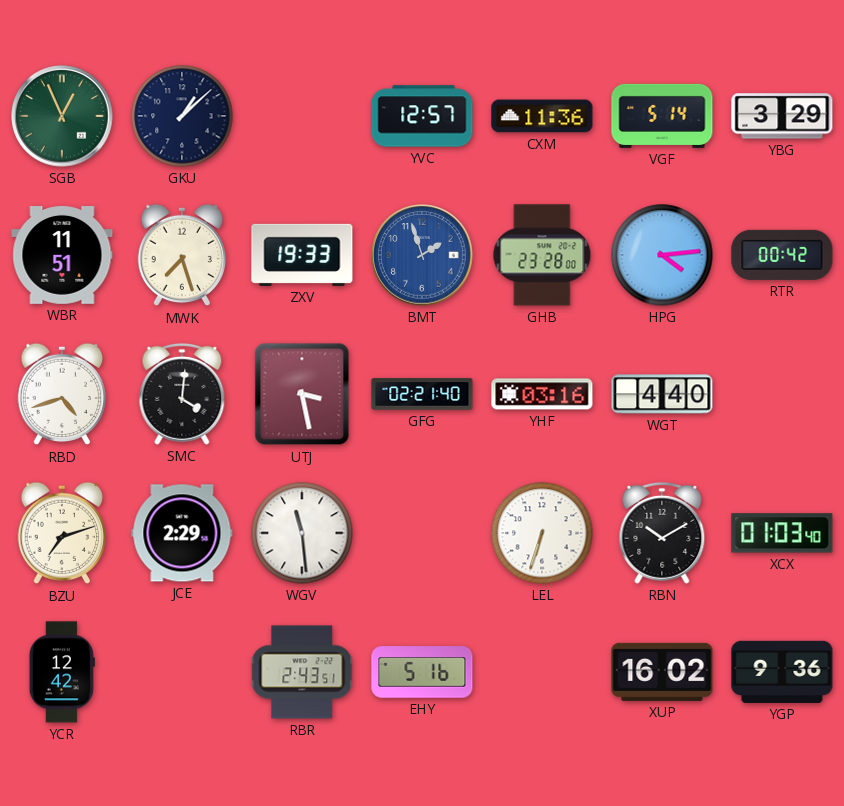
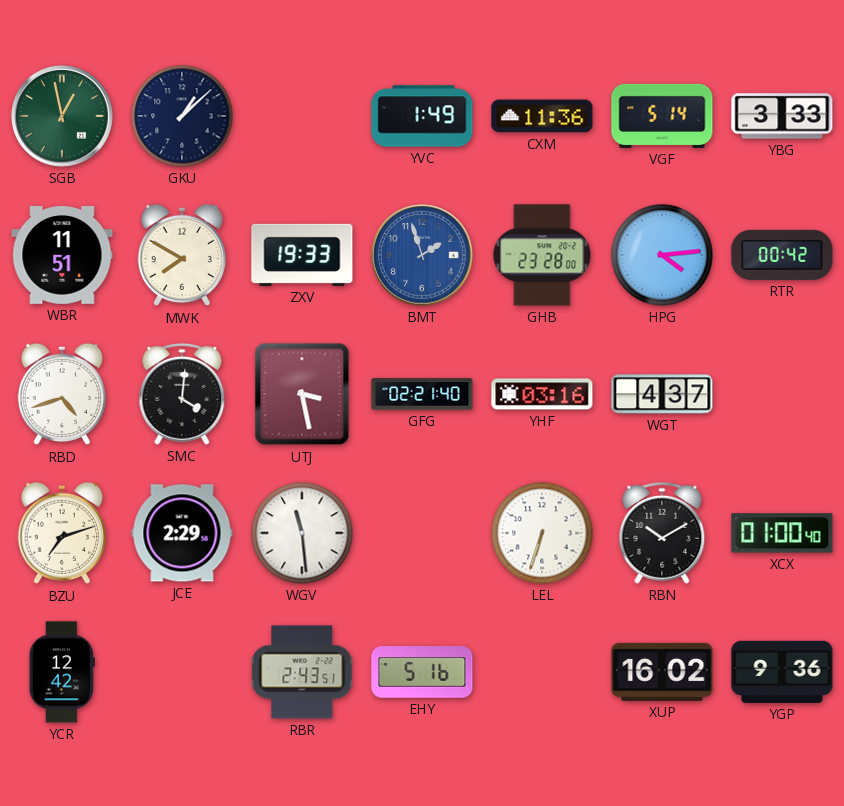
SGB: 12:56 -> 12:58
YVC: 12:57 -> 1:49
YBG: 3:29 -> 3:33
MWK: 7:27 -> 7:50
WGT: 4:40 -> 4:37
XCX: 01:03 -> 01:00
